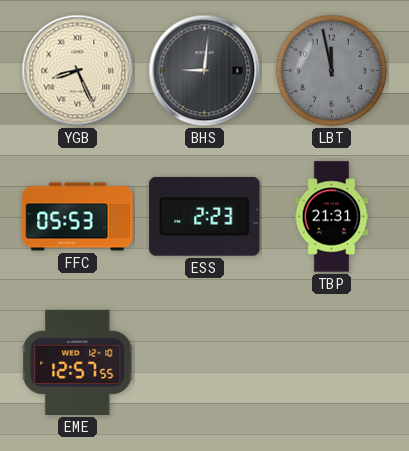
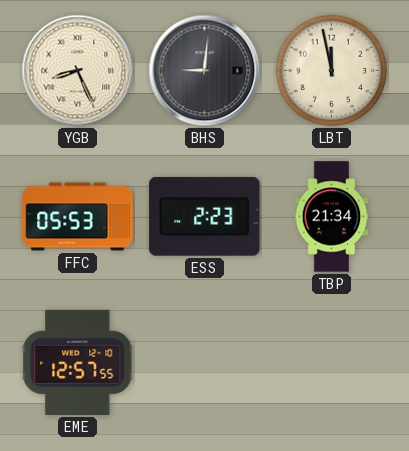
LBT dial: grey -> cream
TBP: 21:31 -> 21:34
